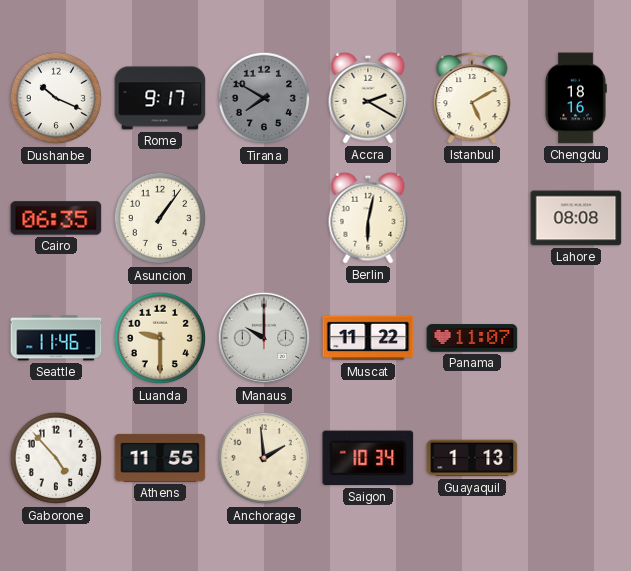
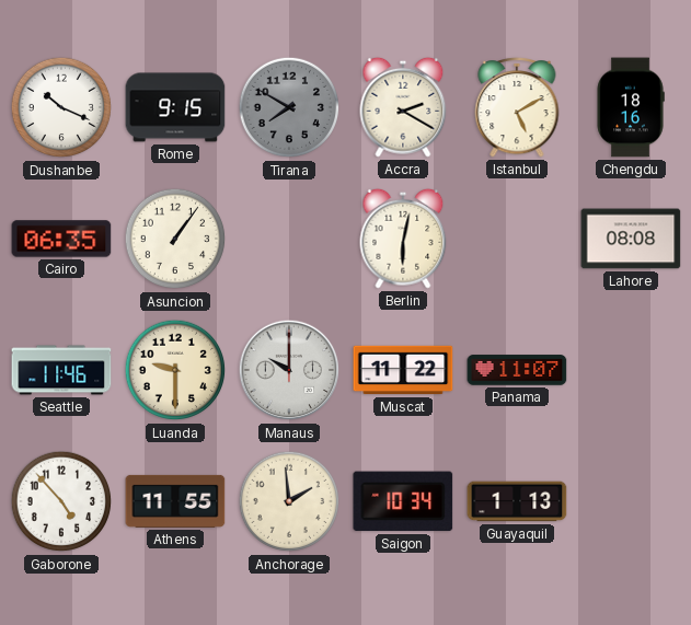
Rome: 9:17 -> 9:15
